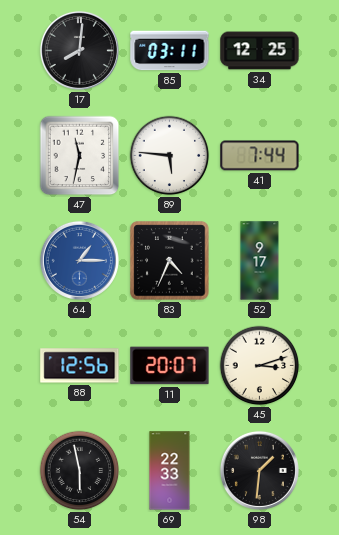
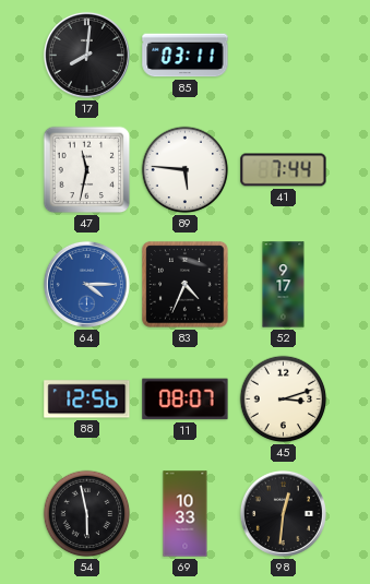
34: 12:25 -> none
64: 1:15 -> 4:15
11: 20:07 -> 08:07
69: 22:33 -> 10:33
98: 1:31 -> 12:31
